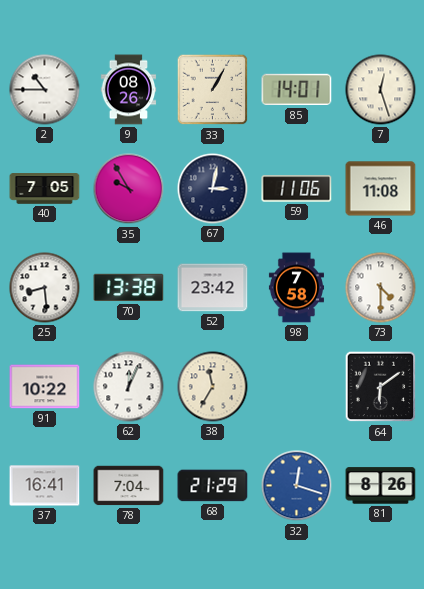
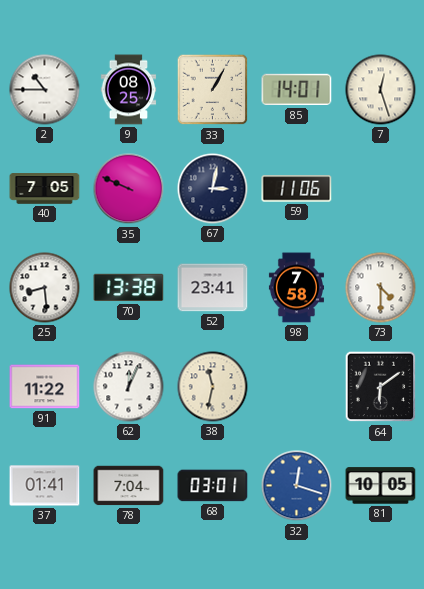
9: 08:26 -> 08:25
35: 9:55 -> 9:49
46: 11:08 -> none
52: 23:42 -> 23:41
91: 10:22 -> 11:22
38: 11:35 -> 11:32
37: 16:41 -> 01:41
68: 21:29 -> 03:01
81: 8:26 -> 10:05
